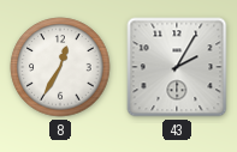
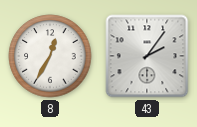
43: 2:05 -> 2:06
